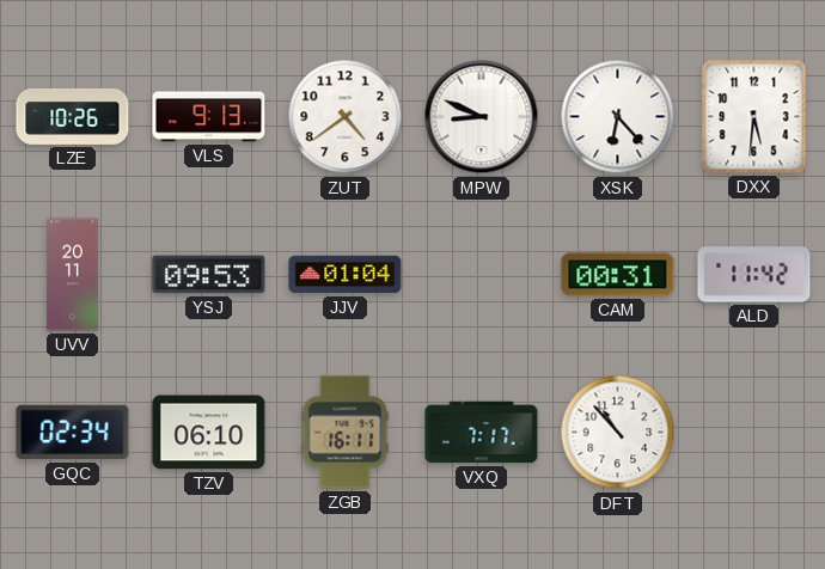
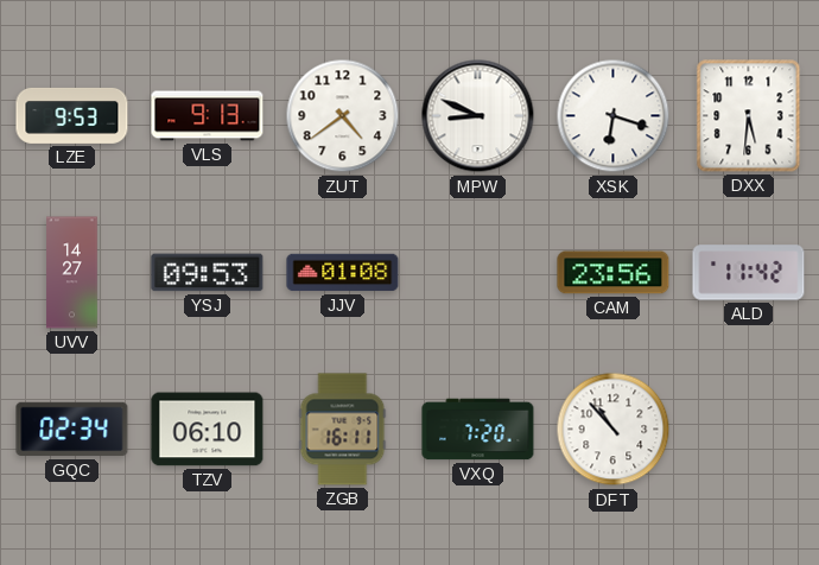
LZE: 10:26 -> 9:53
XSK: 6:23 -> 6:18
UVV: 20:11 -> 14:27
JJV: 01:04 -> 01:08
CAM: 00:31 -> 23:56
VXQ: 7:17 -> 7:20
